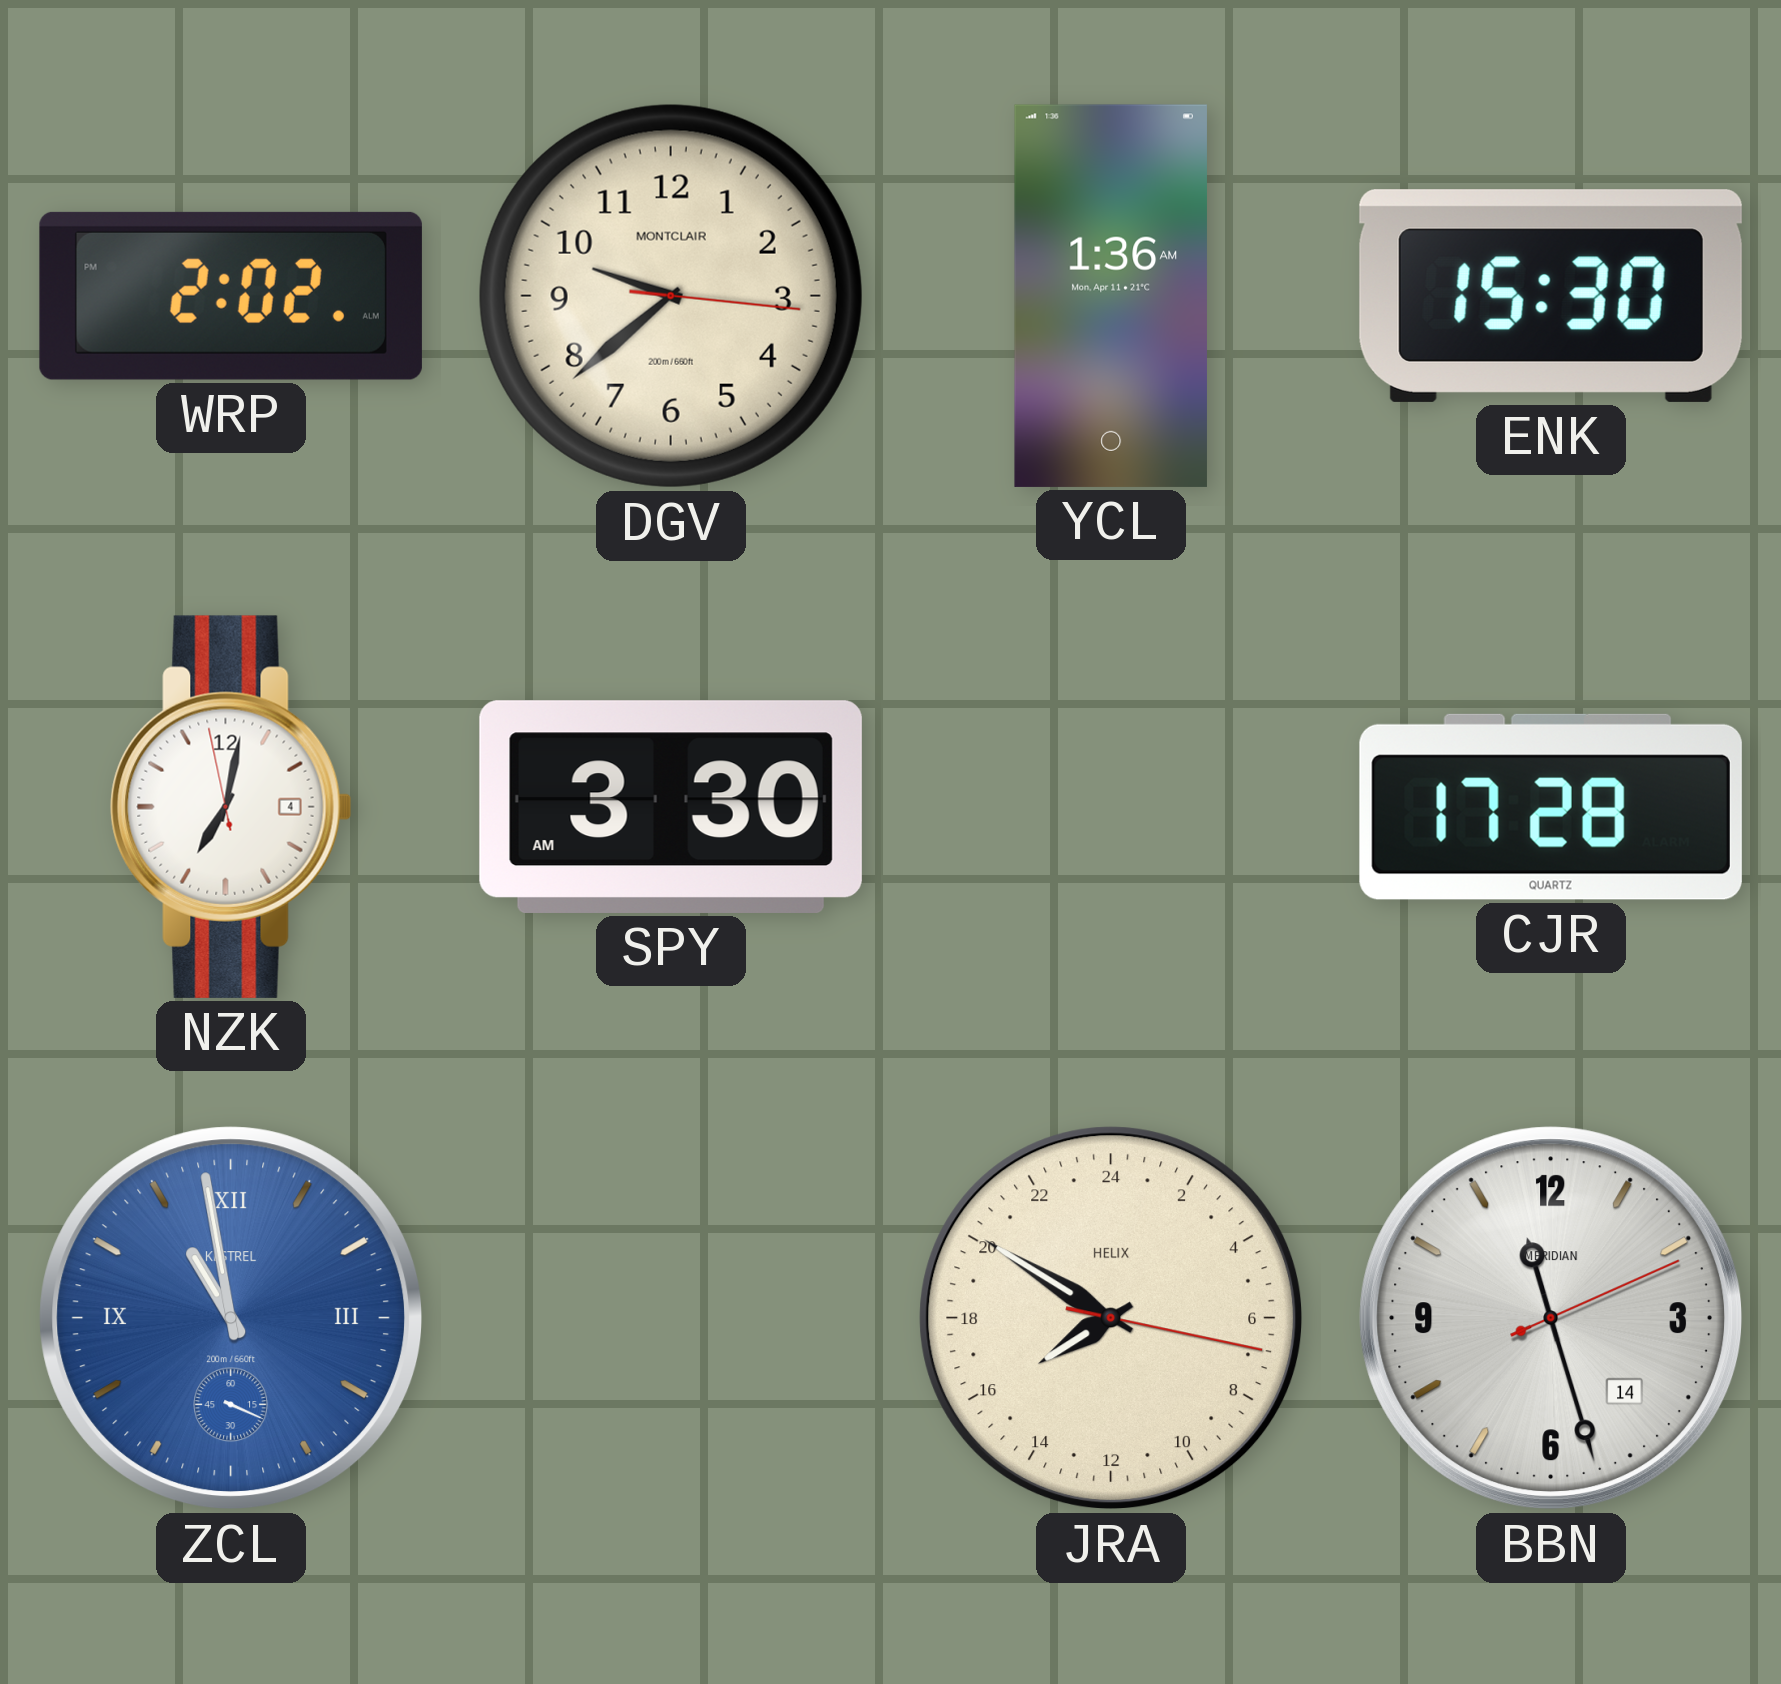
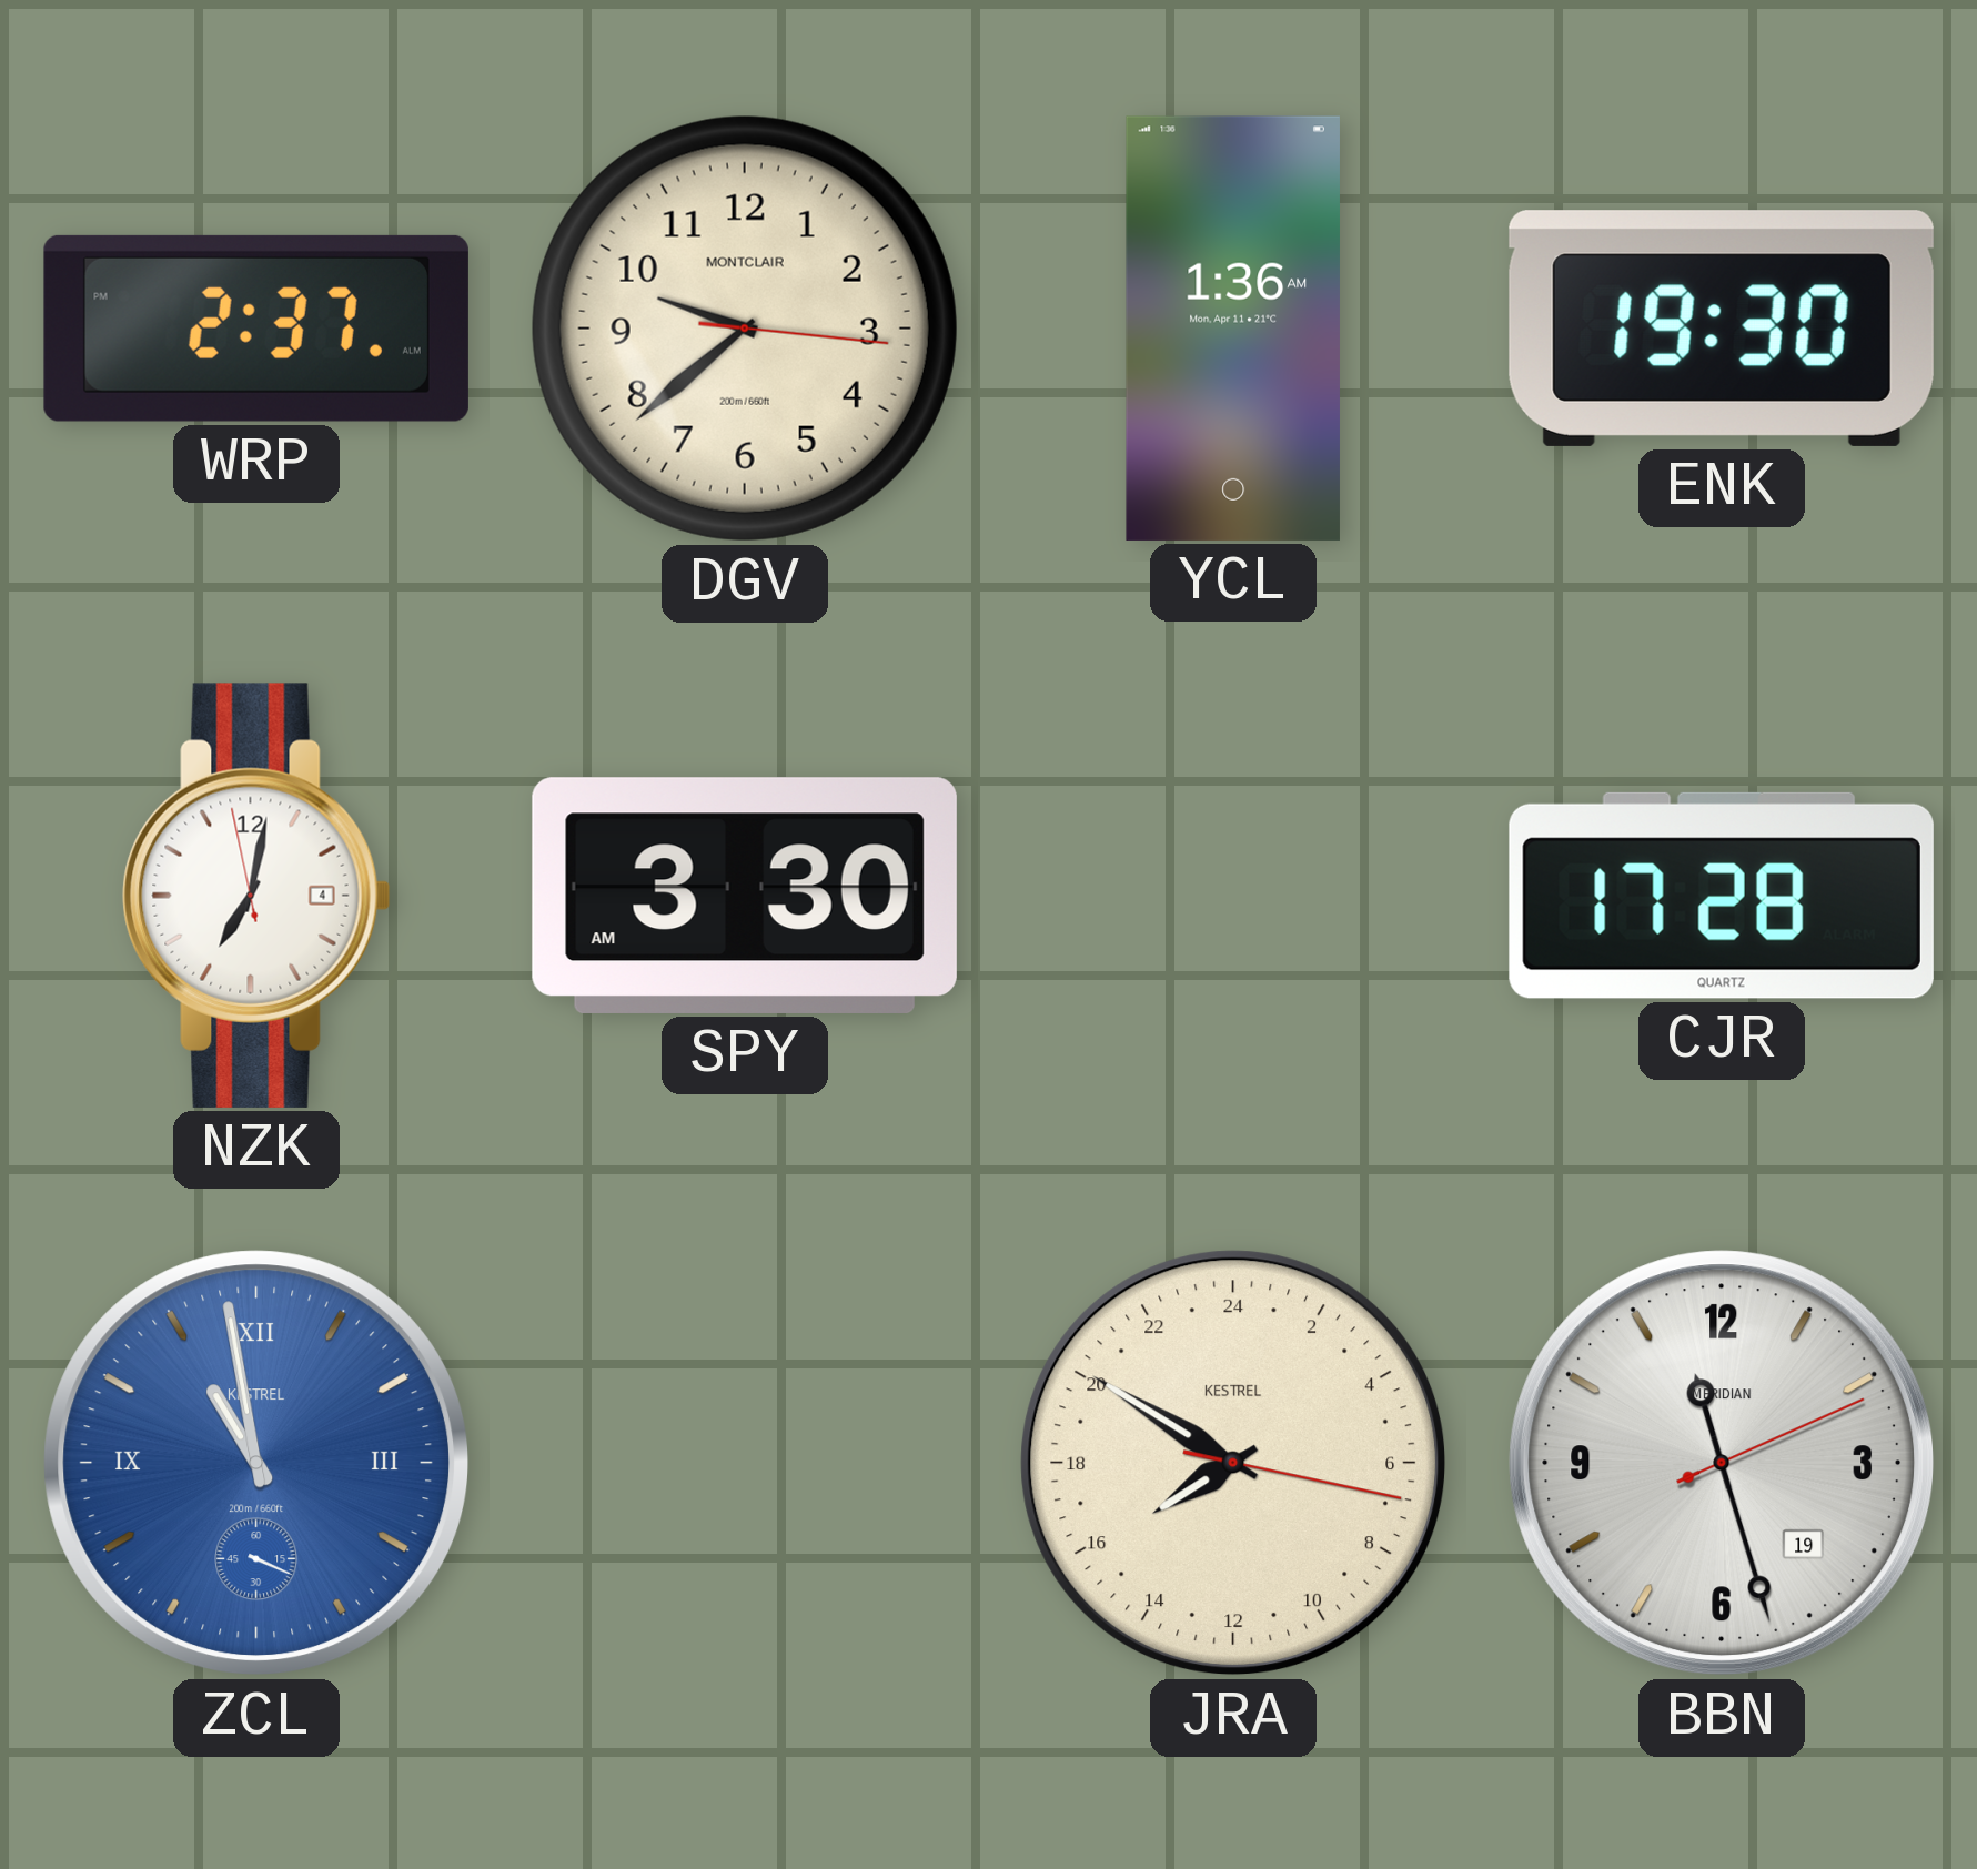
WRP: 2:02 -> 2:37
ENK: 15:30 -> 19:30
JRA brand: HELIX -> KESTREL
BBN date: 14 -> 19
